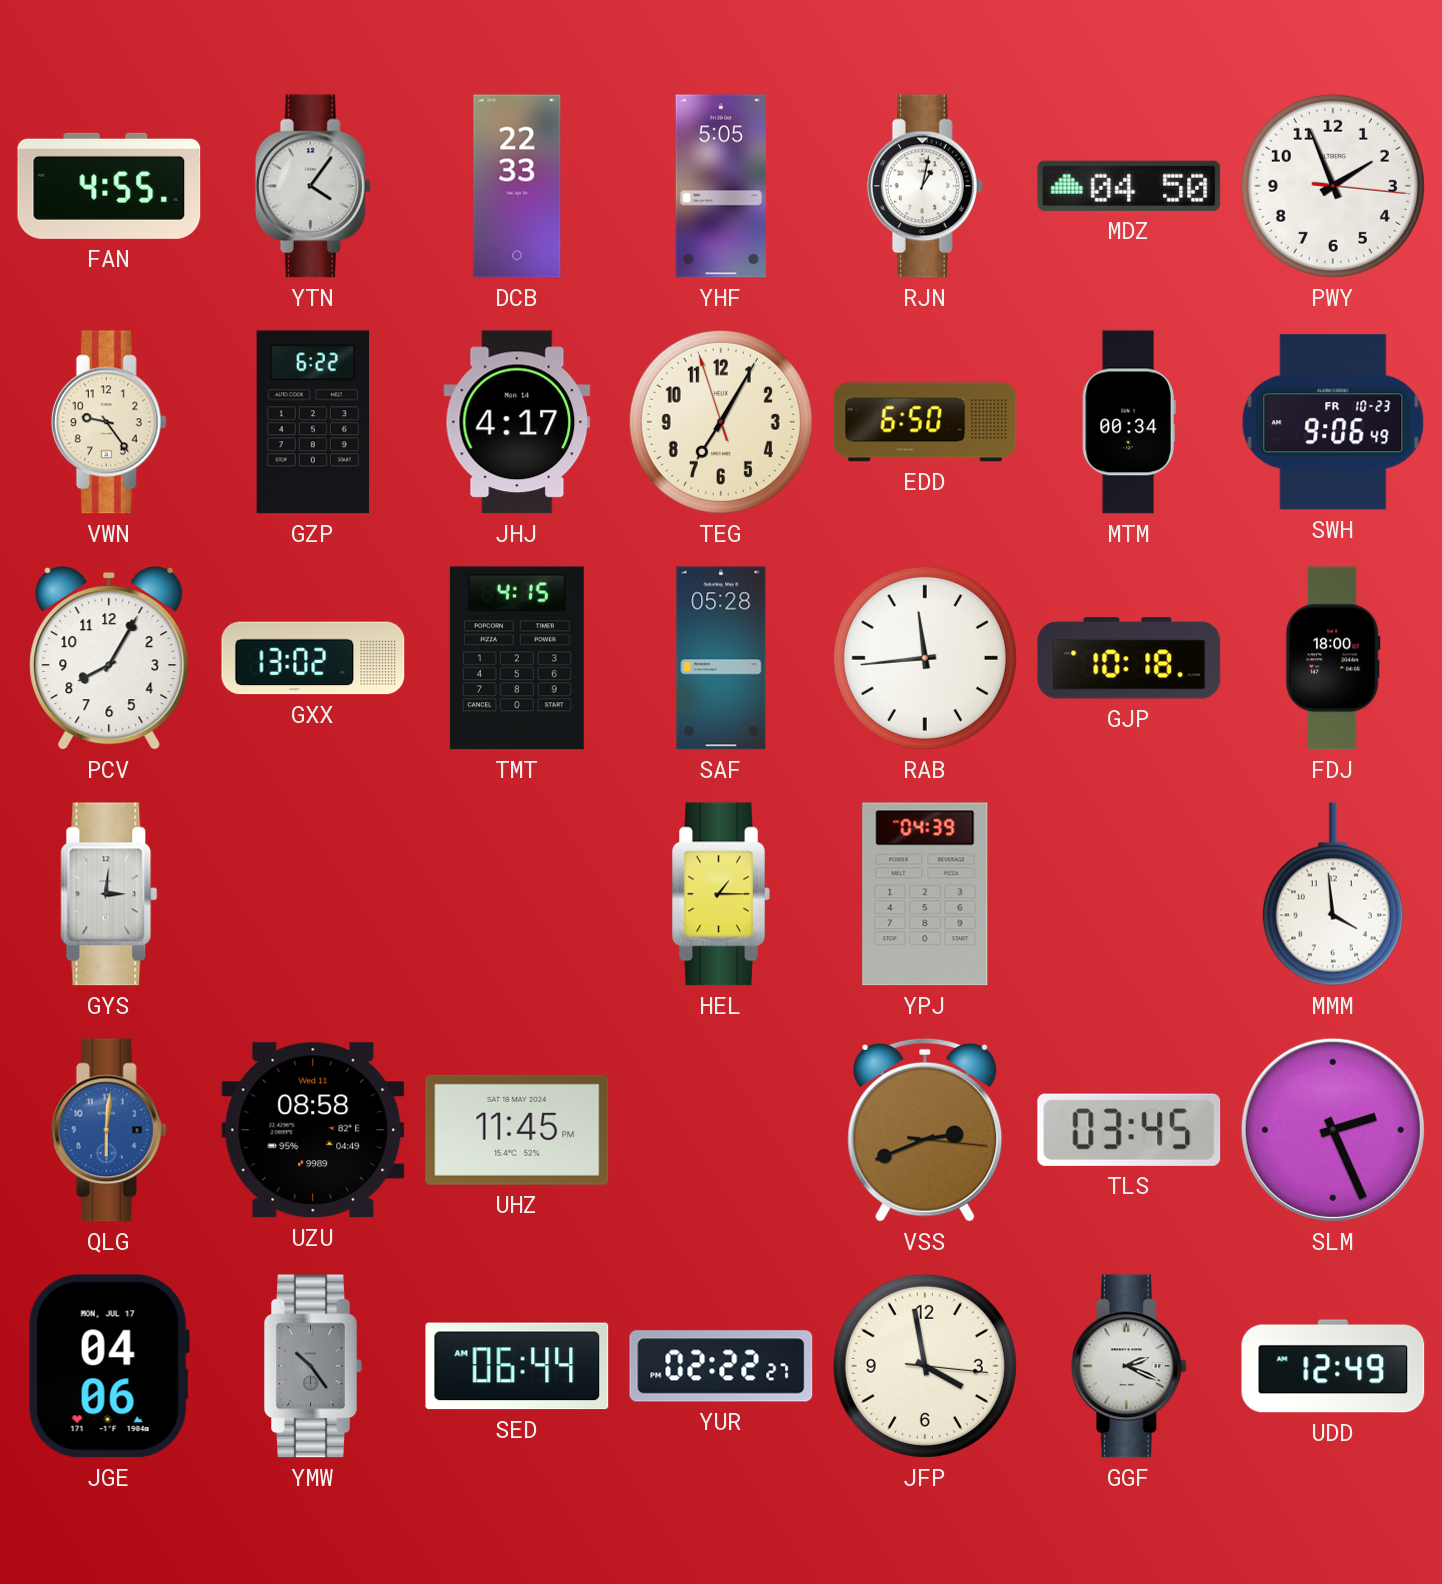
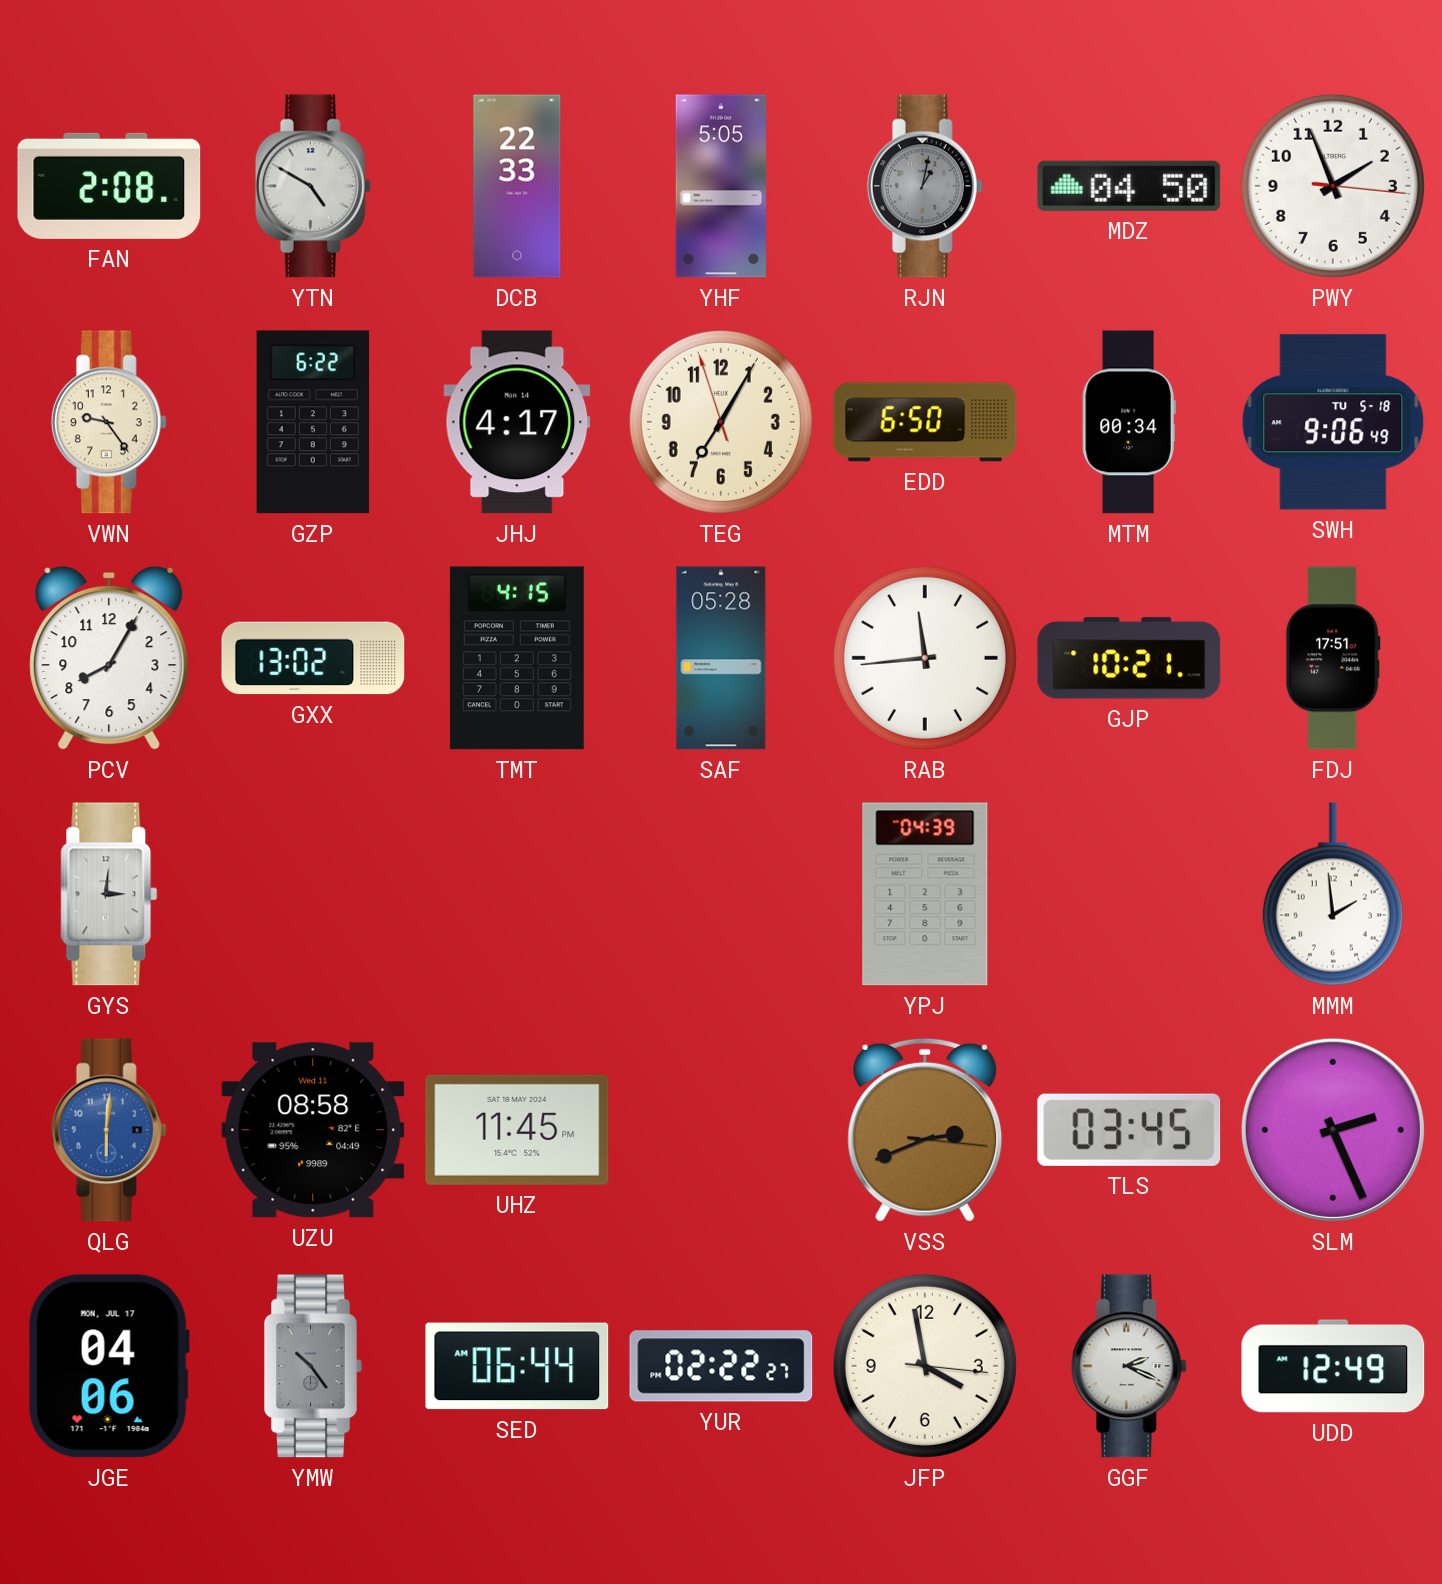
FAN: 4:55 -> 2:08
YTN: 4:06 -> 4:50
RJN dial: white -> grey
SWH date: FR 10-23 -> TU 5-18
GJP: 10:18 -> 10:21
FDJ: 18:00 -> 17:51
HEL: 1:15 -> none
MMM: 3:59 -> 1:59
